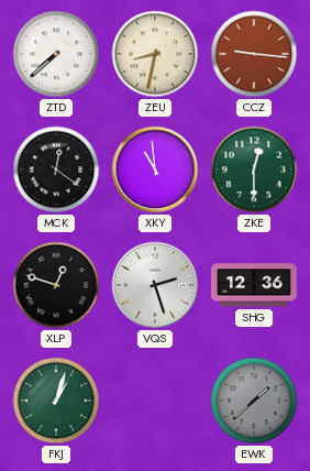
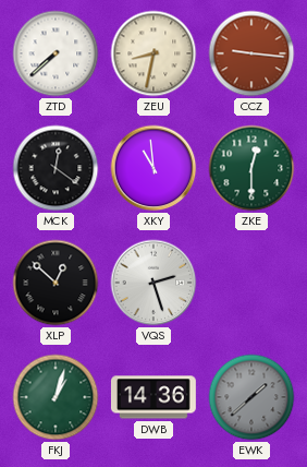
XLP: 12:48 -> 12:52
SHG: 12:36 -> none
DWB: none -> 14:36
